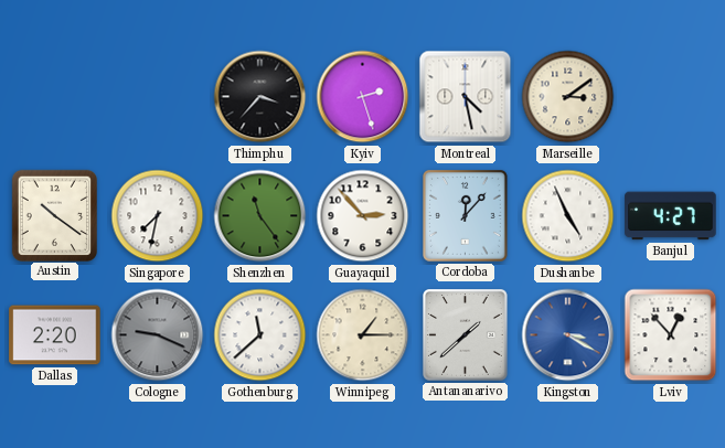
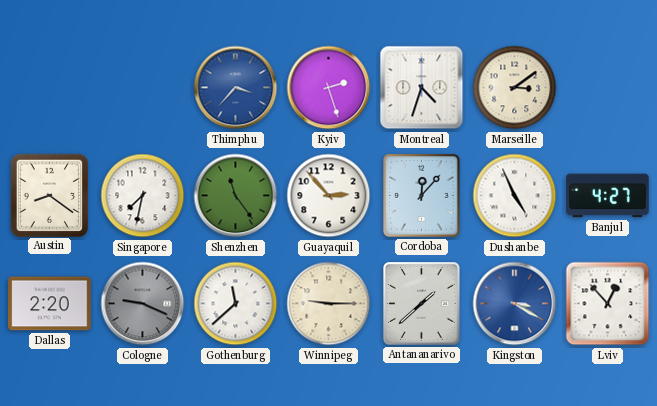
Thimphu dial: black -> blue
Montreal: 4:28 -> 4:33
Austin: 10:21 -> 8:21
Winnipeg: 1:15 -> 9:15
